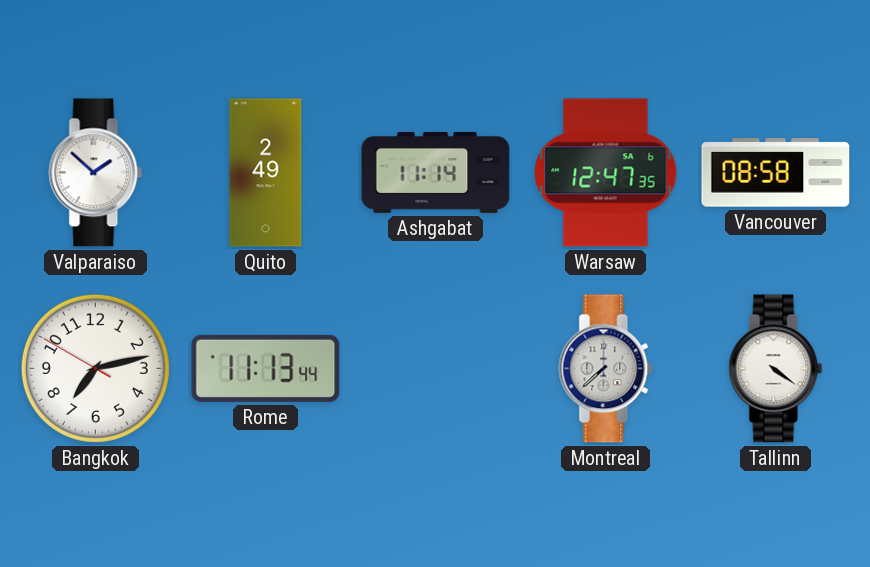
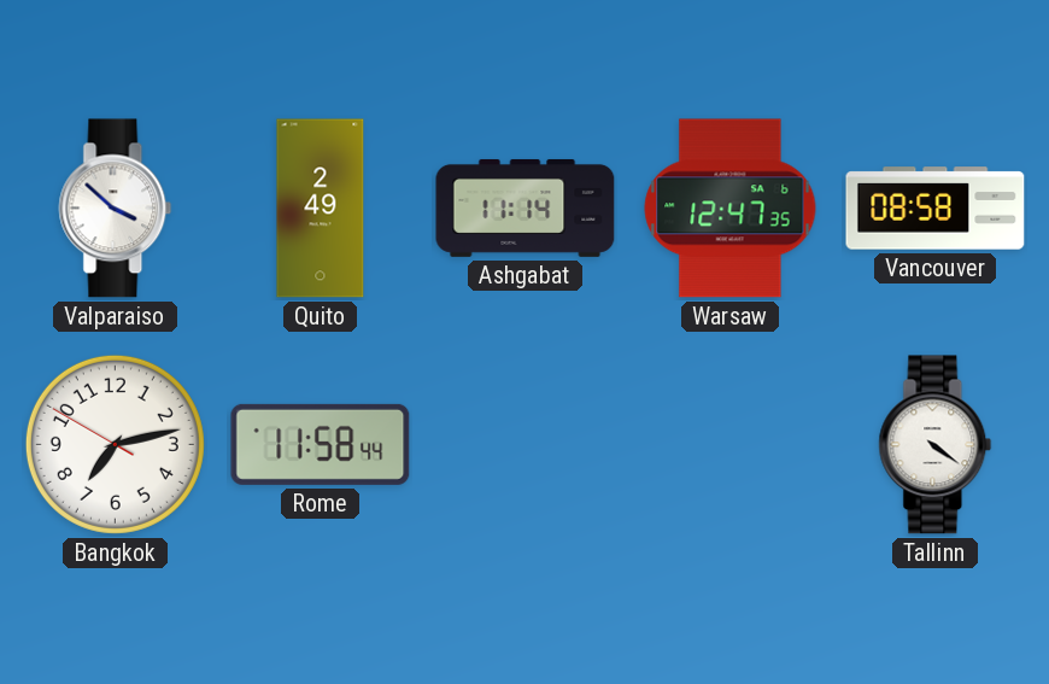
Valparaiso: 1:52 -> 3:52
Rome: 11:13 -> 11:58
Montreal: 7:38 -> none
